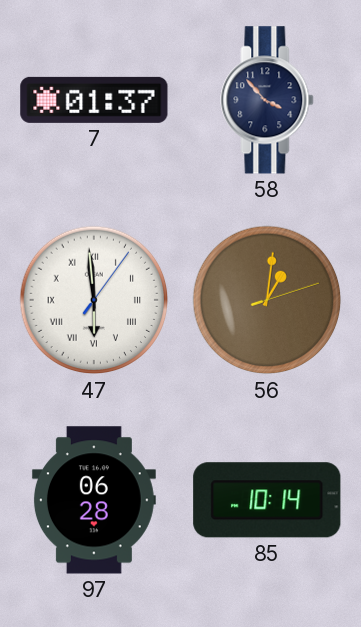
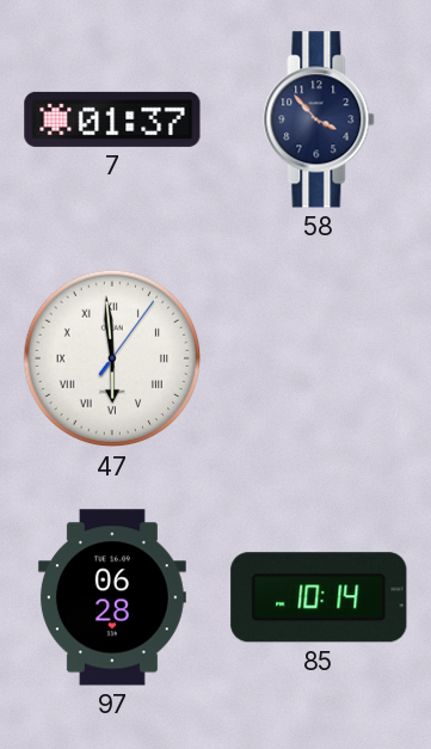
56: 1:01 -> none
